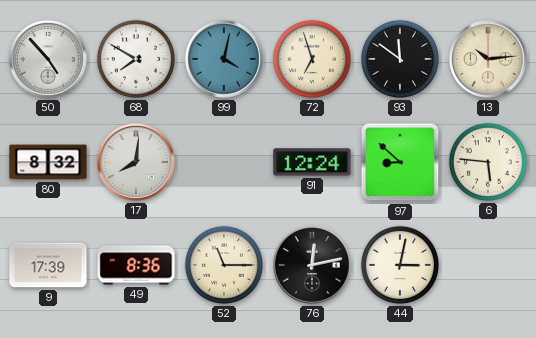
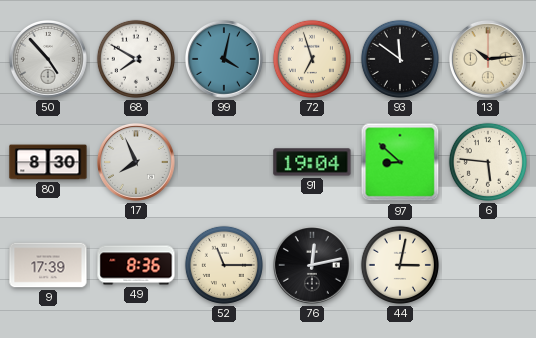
80: 8:32 -> 8:30
17: 8:01 -> 7:56
91: 12:24 -> 19:04
